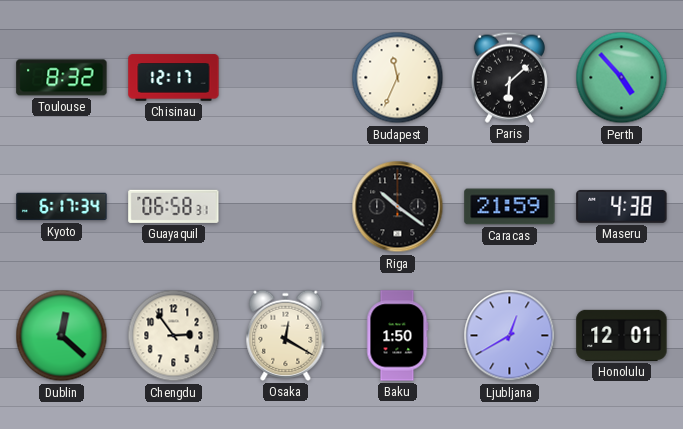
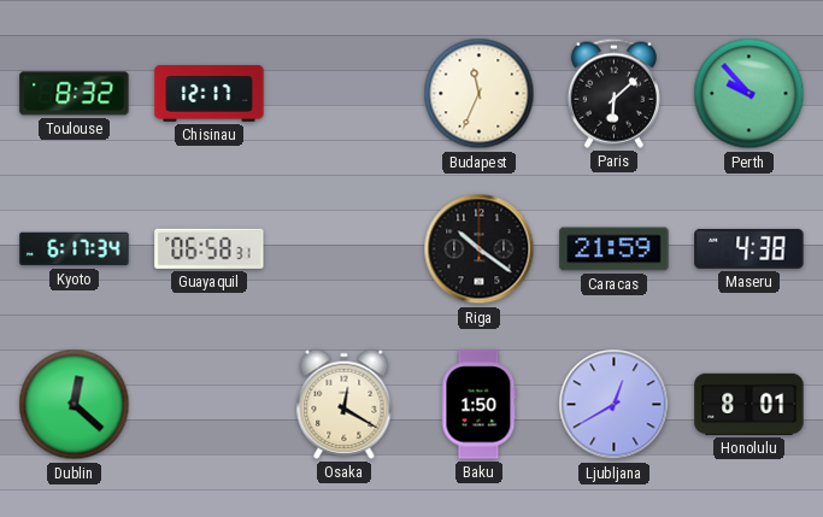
Perth: 4:53 -> 9:53
Chengdu: 2:54 -> none
Honolulu: 12:01 -> 8:01
